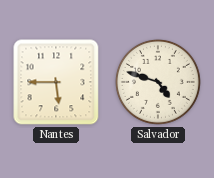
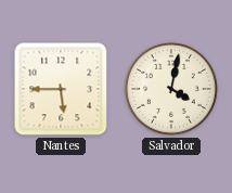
Salvador: 4:48 -> 4:02
